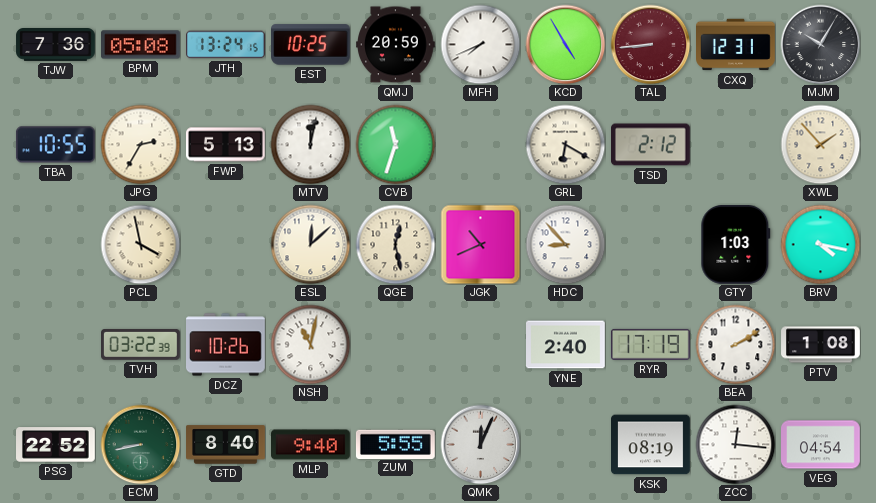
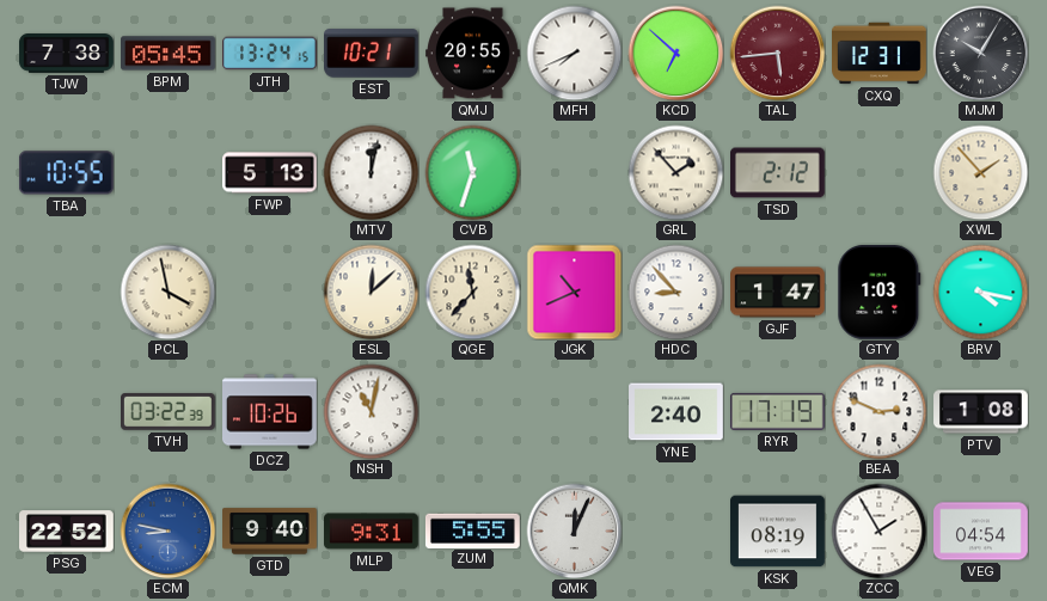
TJW: 7:36 -> 7:38
BPM: 05:08 -> 05:45
EST: 10:25 -> 10:21
QMJ: 20:59 -> 20:55
KCD: 4:55 -> 6:52
TAL: 8:44 -> 5:44
JPG: 2:35 -> none
GRL: 6:20 -> 1:53
QGE: 12:28 -> 11:37
GJF: none -> 1:47
BEA: 2:10 -> 2:49
ECM: 8:43 -> 8:47
ECM dial: green -> blue
GTD: 8:40 -> 9:40
MLP: 9:40 -> 9:31
ZCC: 12:16 -> 1:55
